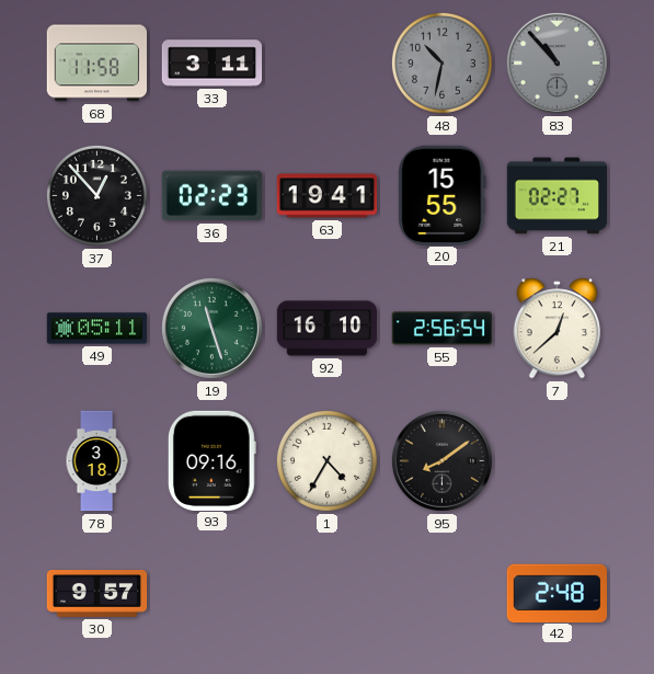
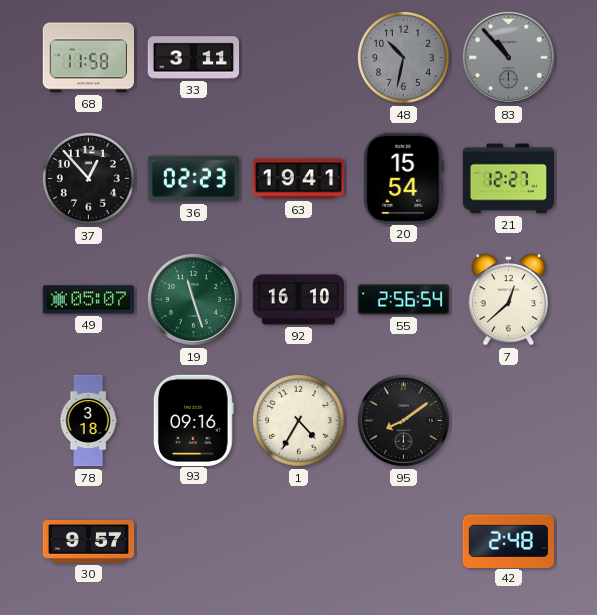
20: 15:55 -> 15:54
21: 02:27 -> 12:27
49: 05:11 -> 05:07
